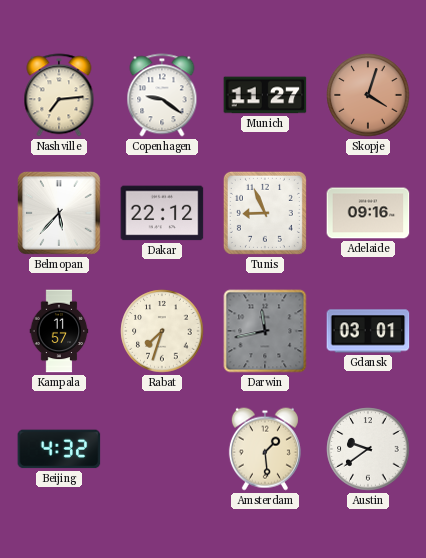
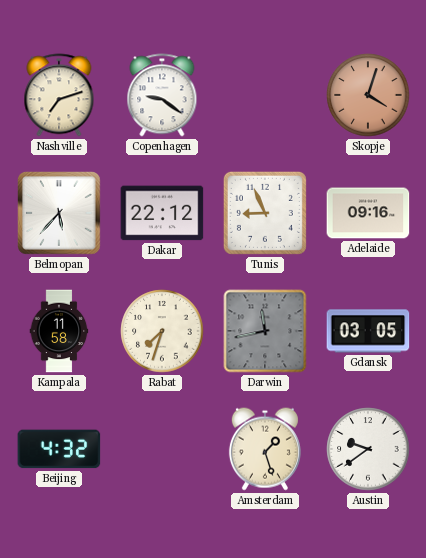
Nashville: 7:14 -> 7:12
Munich: 11:27 -> none
Kampala: 11:57 -> 11:58
Gdansk: 03:01 -> 03:05
Amsterdam: 1:29 -> 1:27
